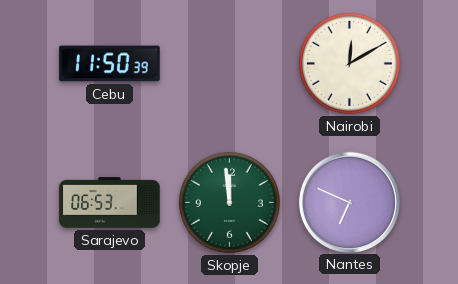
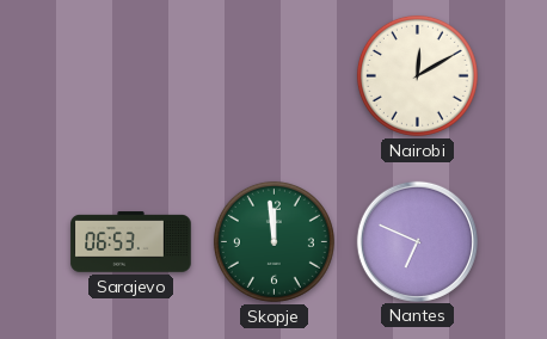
Cebu: 11:50 -> none
